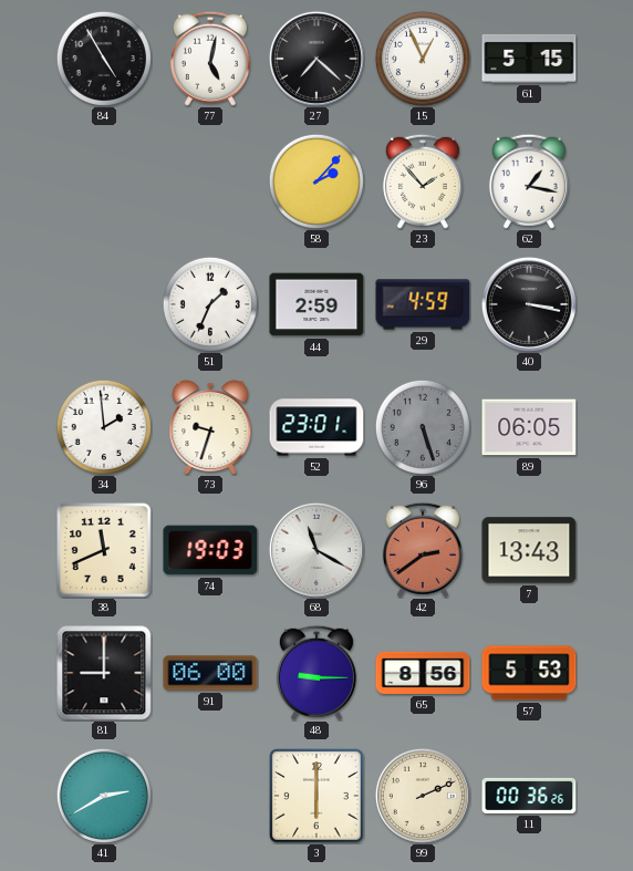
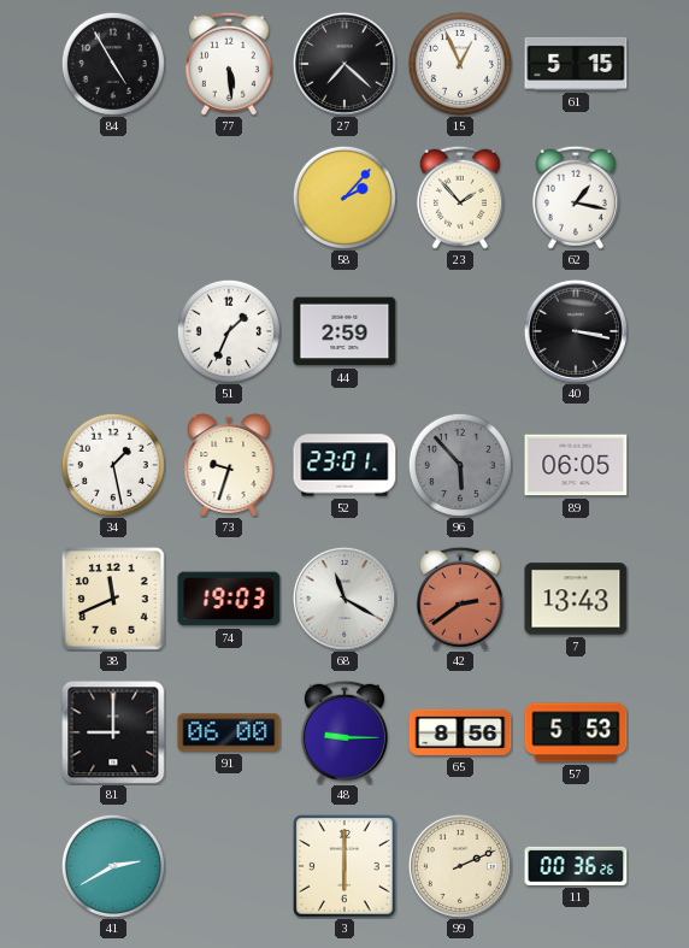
77: 5:02 -> 5:29
29: 4:59 -> none
34: 1:59 -> 1:28
96: 5:27 -> 5:53
